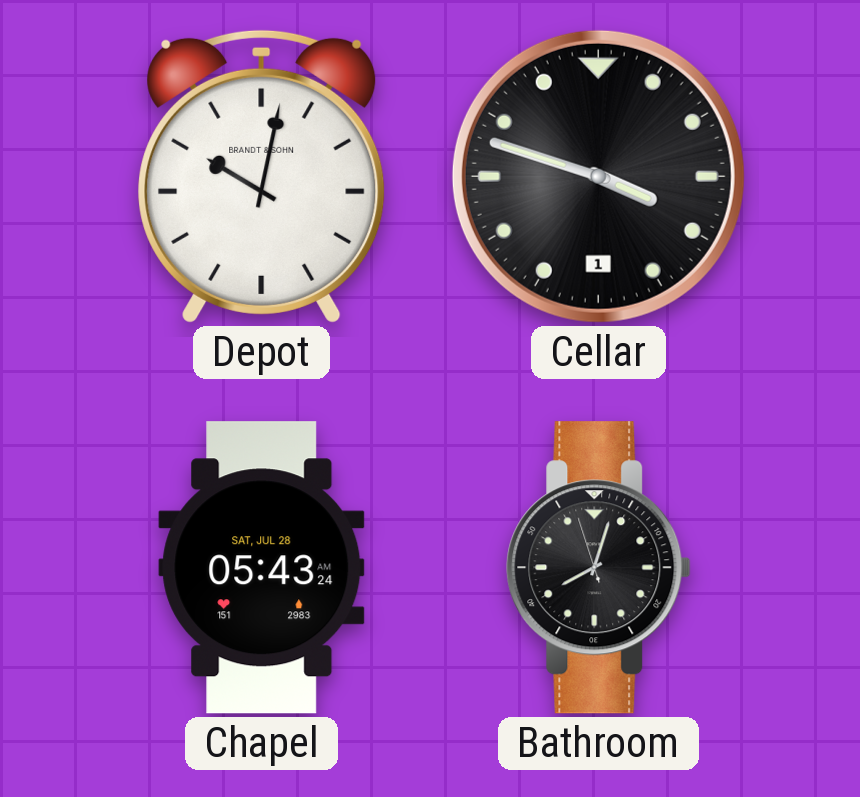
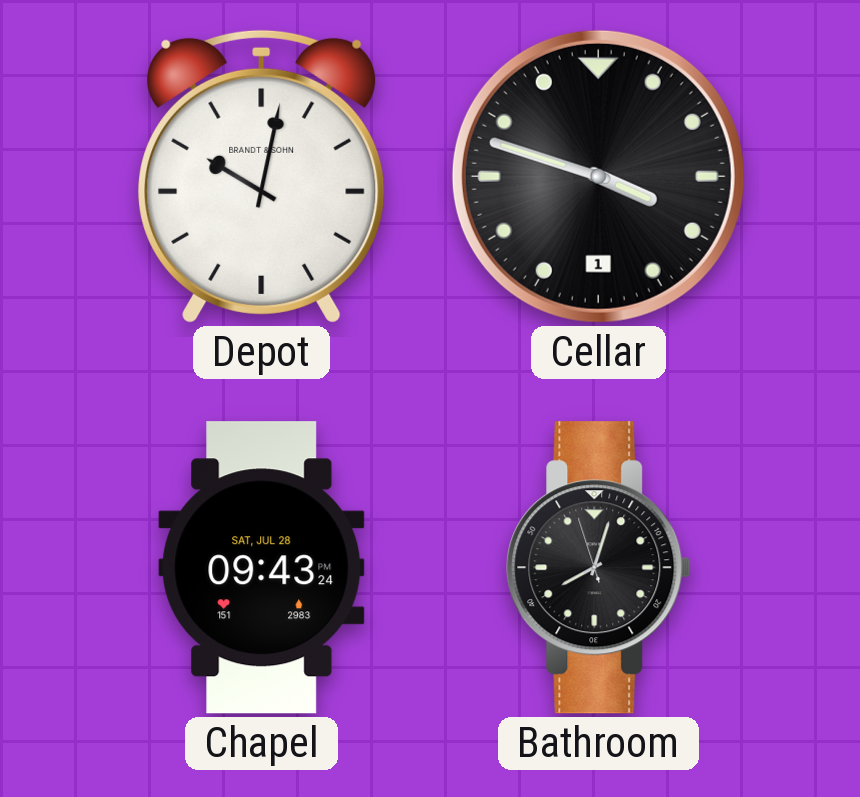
Chapel: 05:43 -> 09:43
